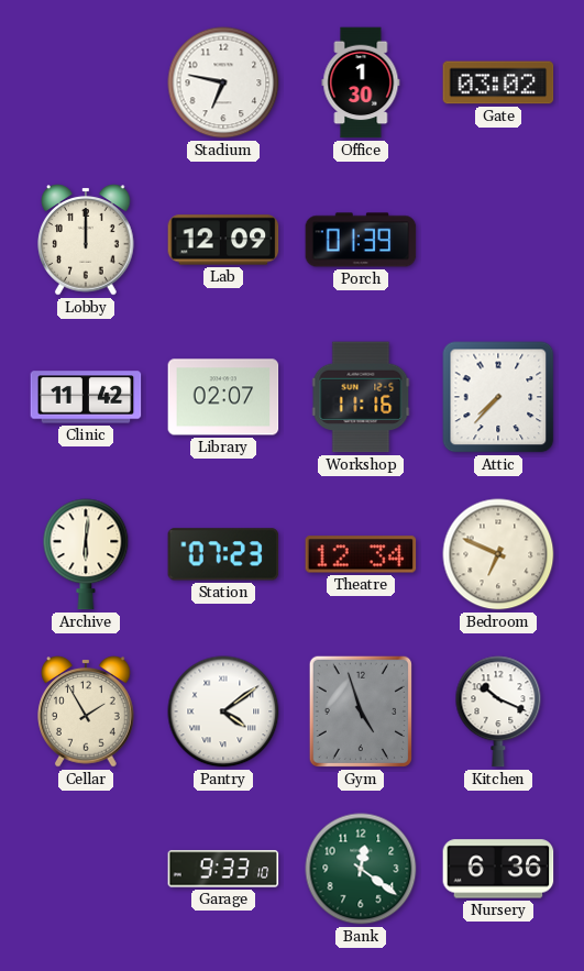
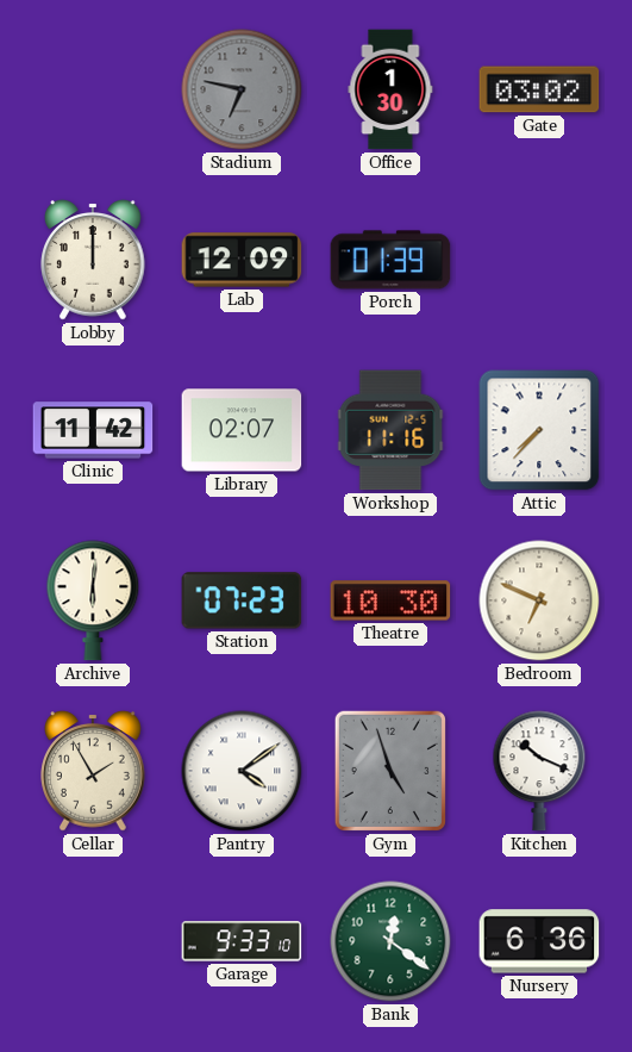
Stadium dial: white -> grey
Theatre: 12:34 -> 10:30
